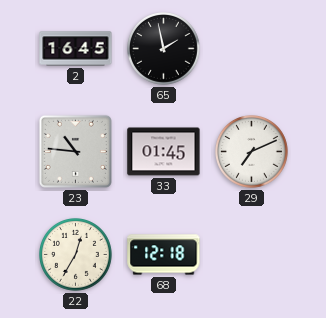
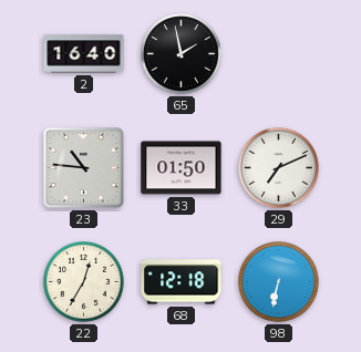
2: 16:45 -> 16:40
33: 01:45 -> 01:50
98: none -> 6:32
